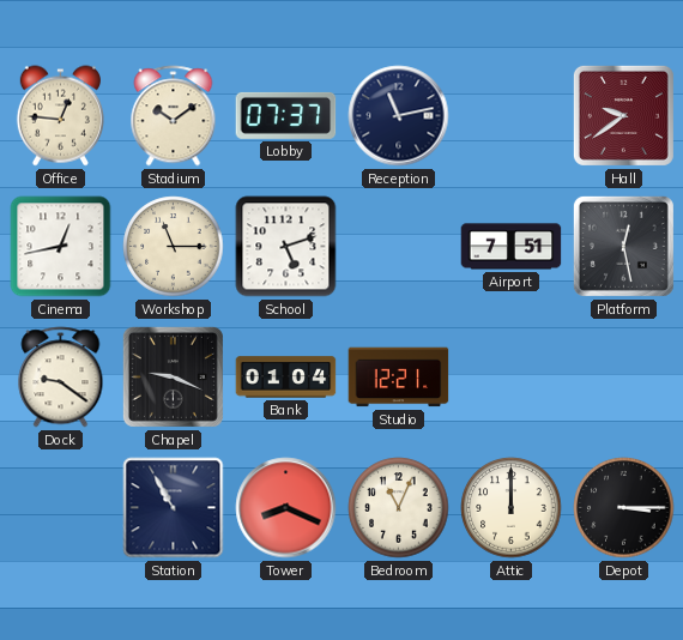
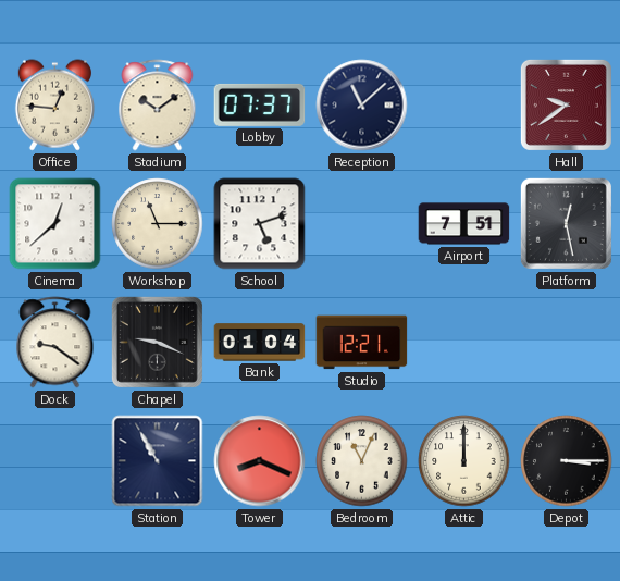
Reception: 11:13 -> 11:08
Cinema: 12:43 -> 12:38
